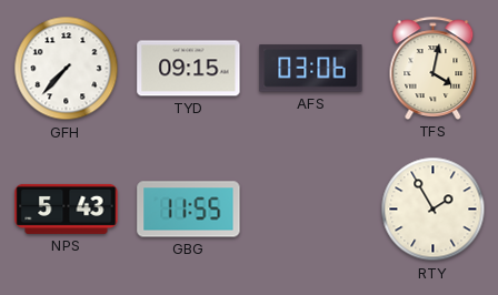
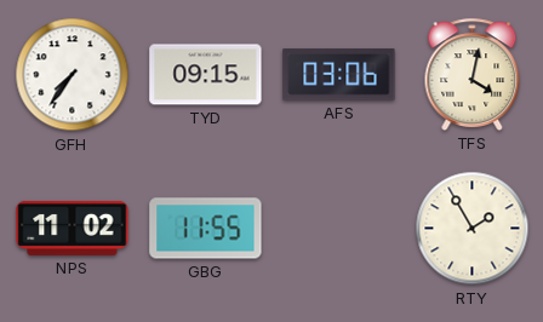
GFH: 7:37 -> 7:36
NPS: 5:43 -> 11:02
